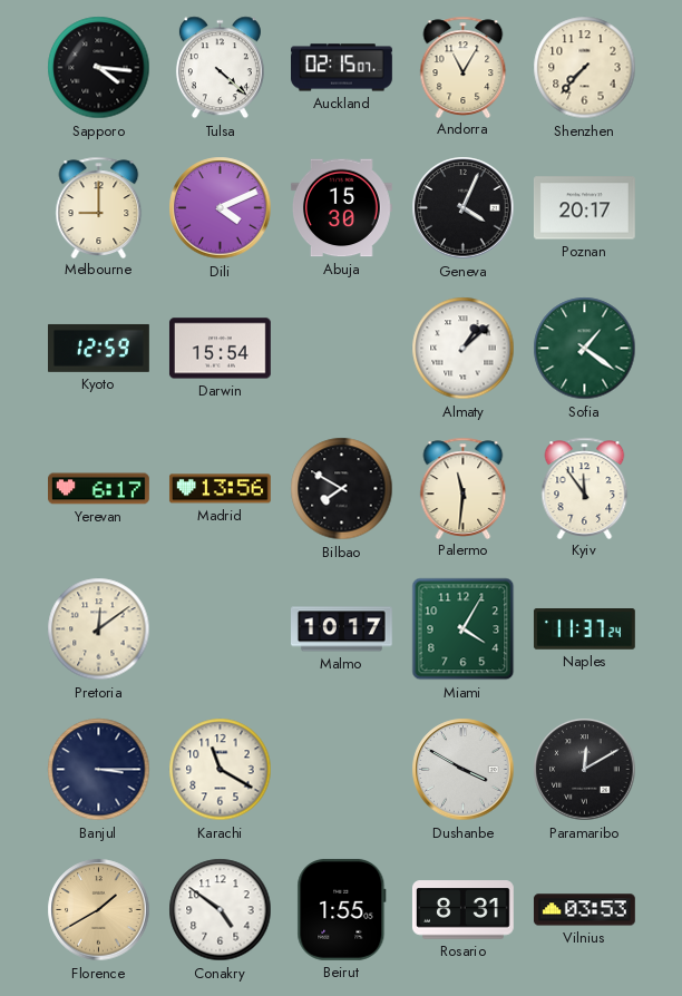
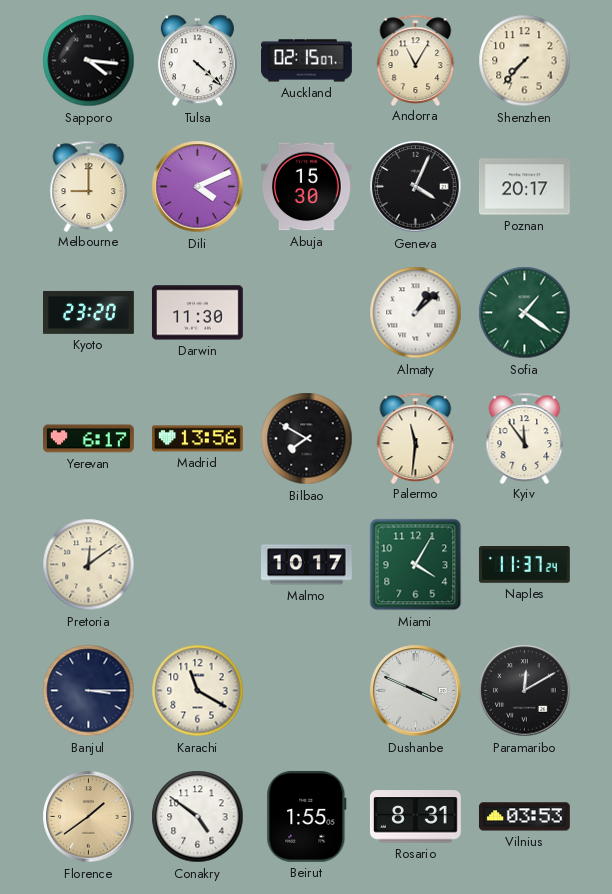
Kyoto: 12:59 -> 23:20
Darwin: 15:54 -> 11:30
Dushanbe: 3:50 -> 3:49
Florence: 1:40 -> 1:39
